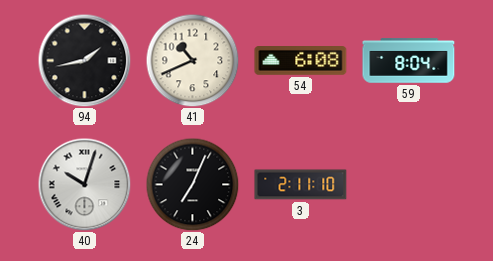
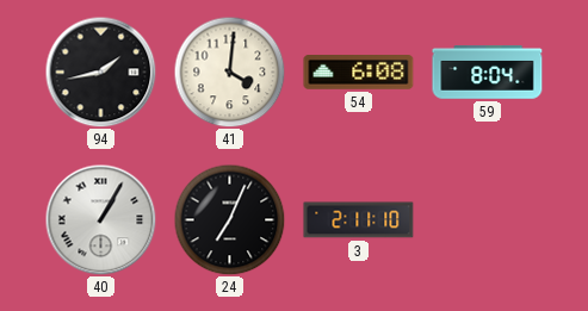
41: 10:41 -> 4:01
40: 10:03 -> 1:05
